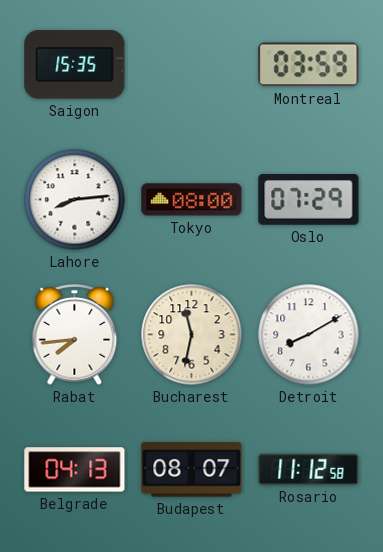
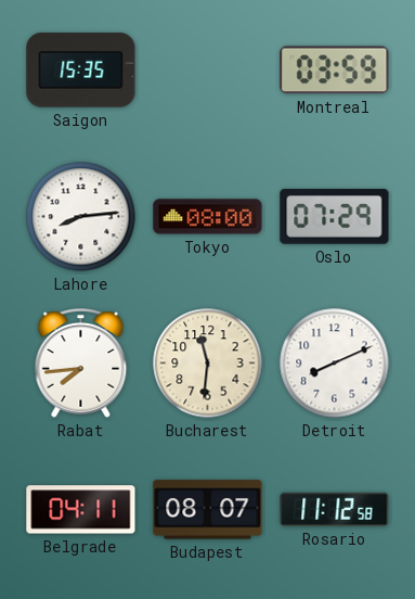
Bucharest: 11:32 -> 11:31
Detroit: 8:10 -> 8:11
Belgrade: 04:13 -> 04:11
